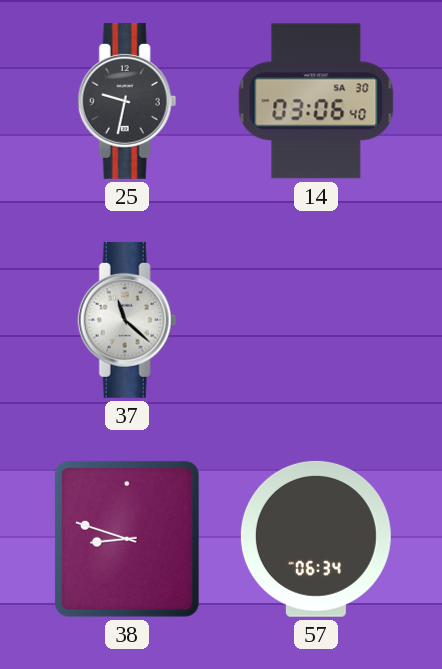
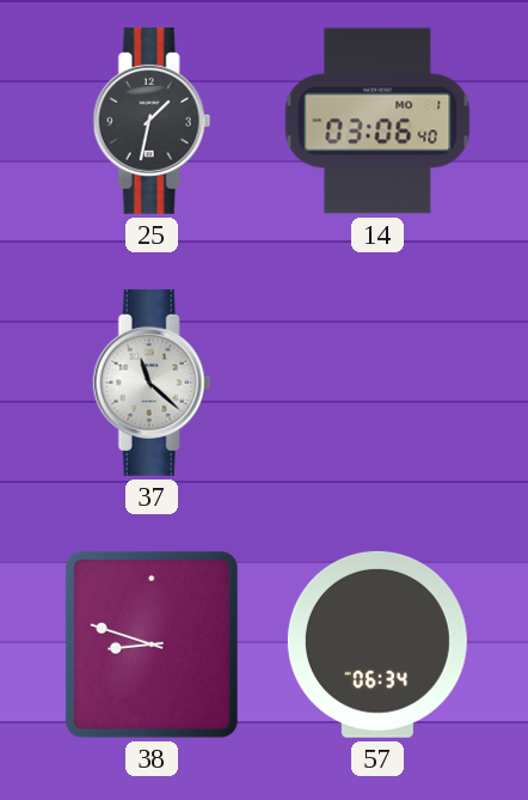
25: 9:32 -> 1:32
14 date: SA 30 -> MO 1
